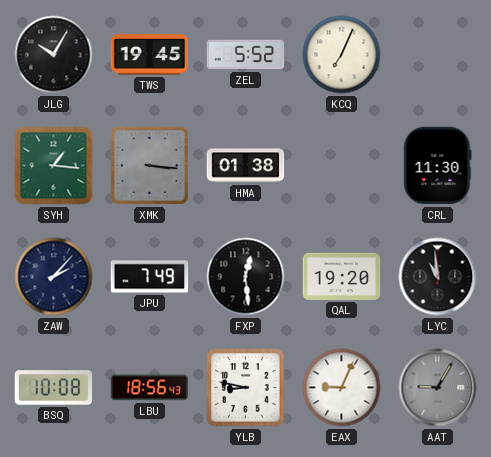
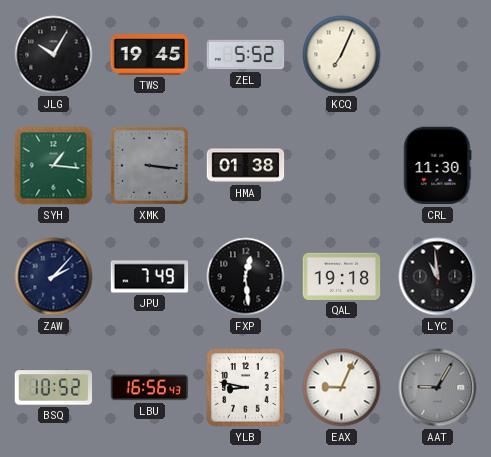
QAL: 19:20 -> 19:18
BSQ: 10:08 -> 10:52
LBU: 18:56 -> 16:56
